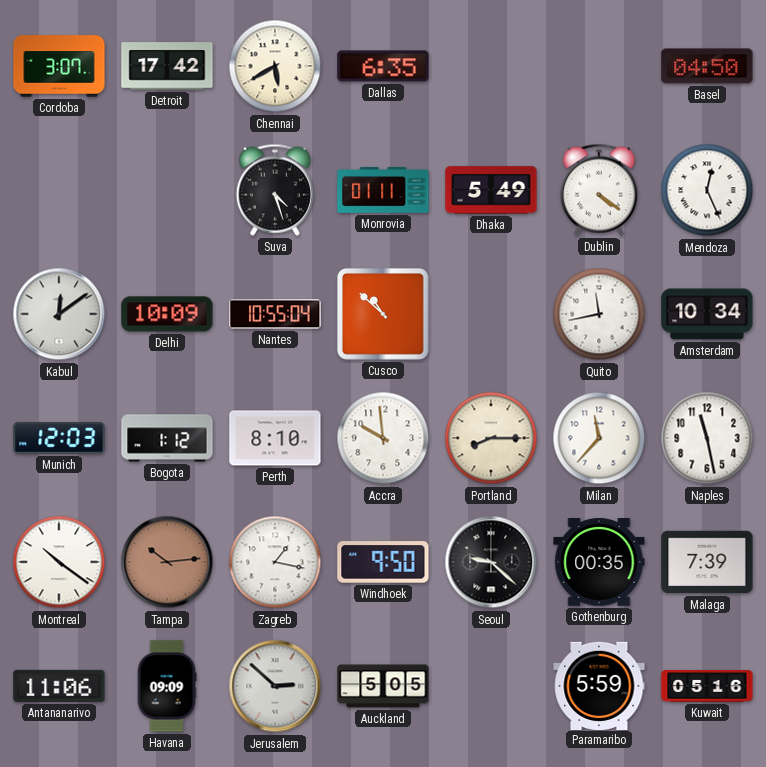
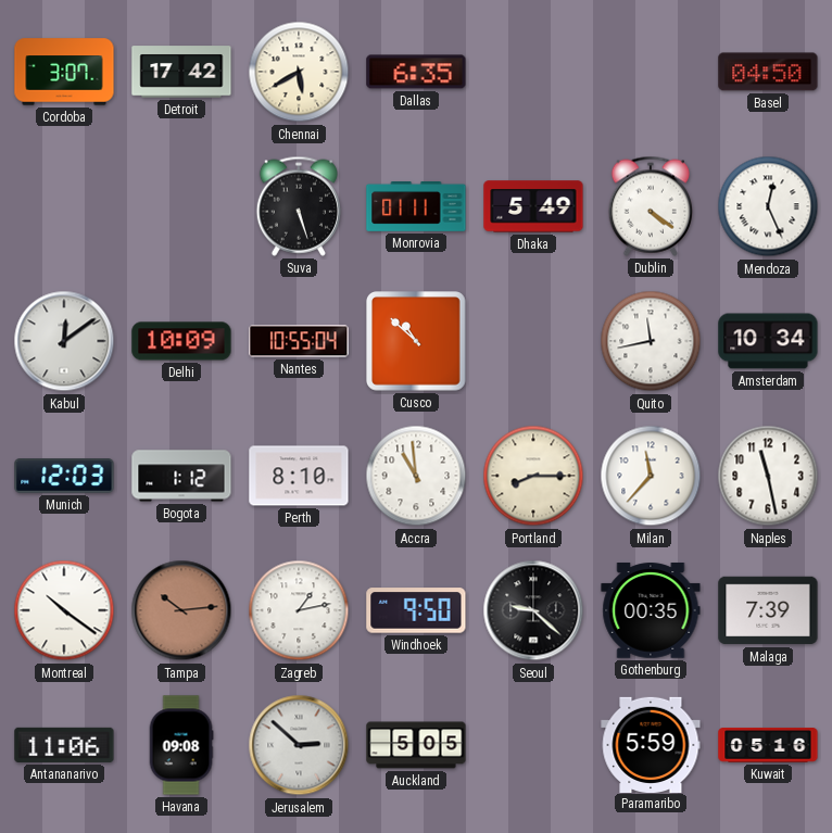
Suva: 4:27 -> 5:27
Accra: 9:59 -> 10:59
Zagreb: 1:17 -> 1:13
Havana: 09:09 -> 09:08
